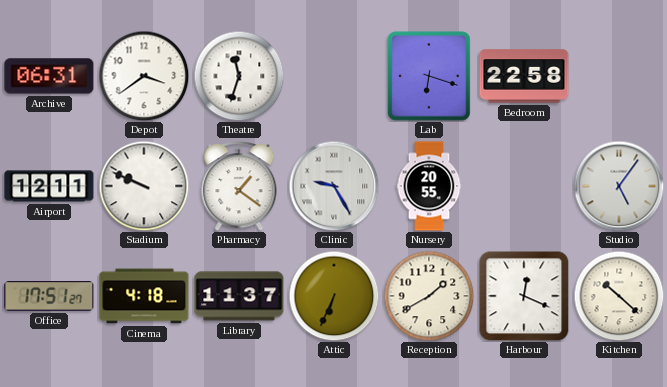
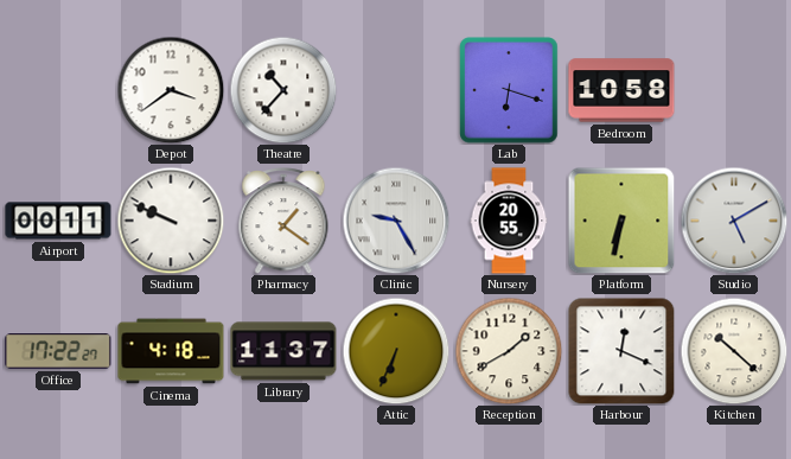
Archive: 06:31 -> none
Theatre: 11:33 -> 10:37
Bedroom: 22:58 -> 10:58
Airport: 12:11 -> 00:11
Platform: none -> 6:32
Studio: 5:06 -> 5:10
Office: 17:51 -> 17:22
